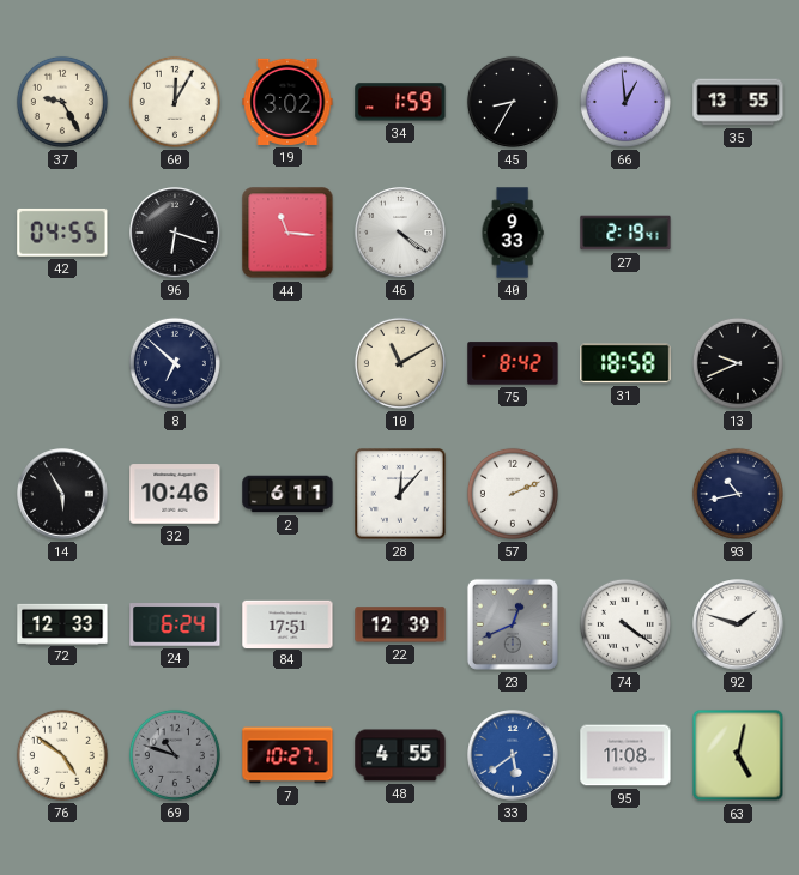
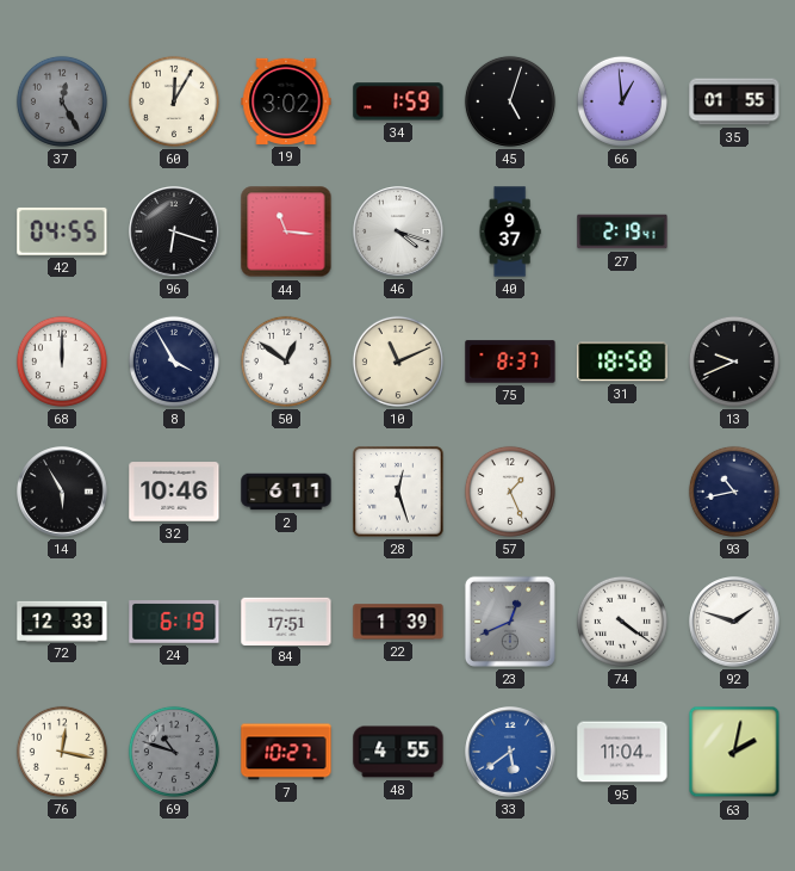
37: 9:25 -> 12:25
37 dial: cream -> grey
45: 8:35 -> 5:03
35: 13:55 -> 01:55
46: 4:21 -> 4:18
40: 9:33 -> 9:37
68: none -> 12:00
8: 6:52 -> 3:55
50: none -> 12:51
10: 11:10 -> 11:11
75: 8:42 -> 8:37
28: 12:07 -> 12:27
57: 2:11 -> 1:26
24: 6:24 -> 6:19
22: 12:39 -> 1:39
76: 4:51 -> 12:17
95: 11:08 -> 11:04
63: 5:02 -> 2:02
